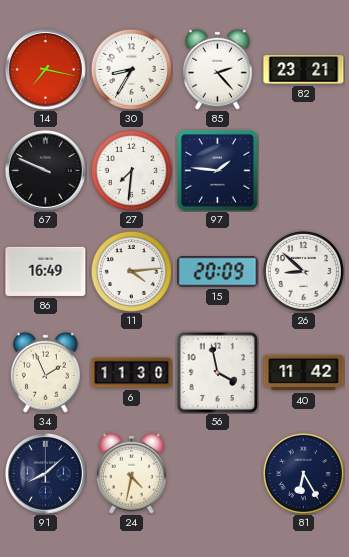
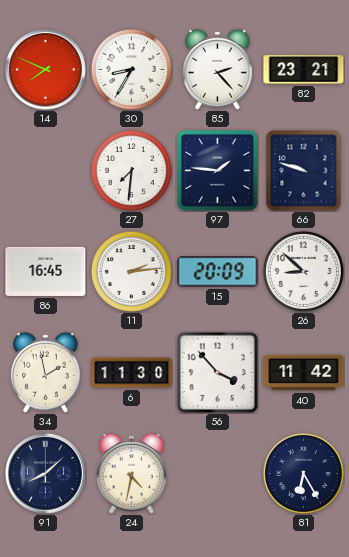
14: 7:17 -> 7:49
67: 9:49 -> none
66: none -> 9:48
86: 16:49 -> 16:45
11: 4:14 -> 2:14
34: 1:56 -> 1:58
56: 3:58 -> 3:53
